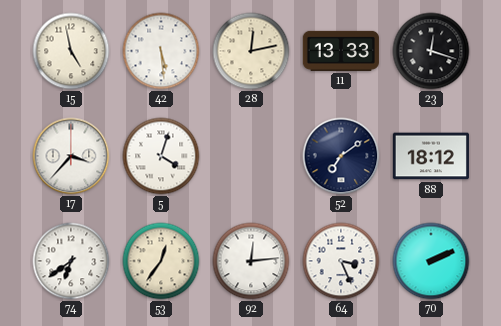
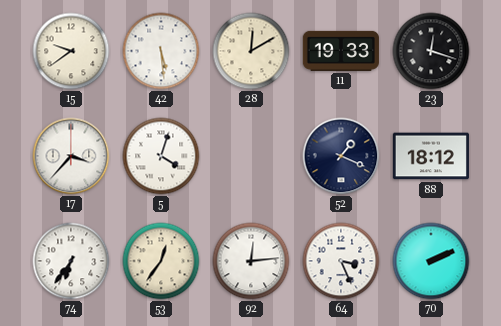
15: 4:58 -> 9:39
28: 12:13 -> 12:10
11: 13:33 -> 19:33
52: 7:09 -> 1:19
74: 6:39 -> 6:36
